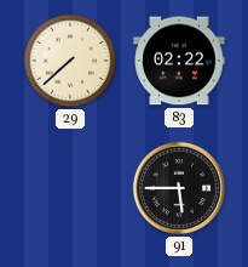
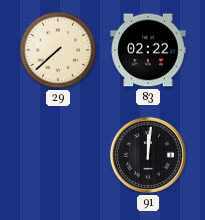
91: 5:45 -> 12:01
